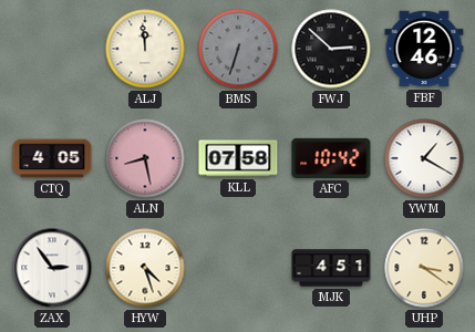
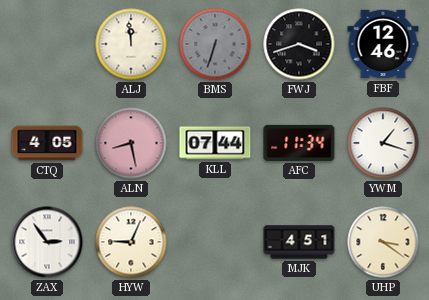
FWJ: 2:52 -> 3:42
KLL: 07:58 -> 07:44
AFC: 10:42 -> 11:34
YWM: 1:20 -> 1:18
HYW: 4:27 -> 9:04
